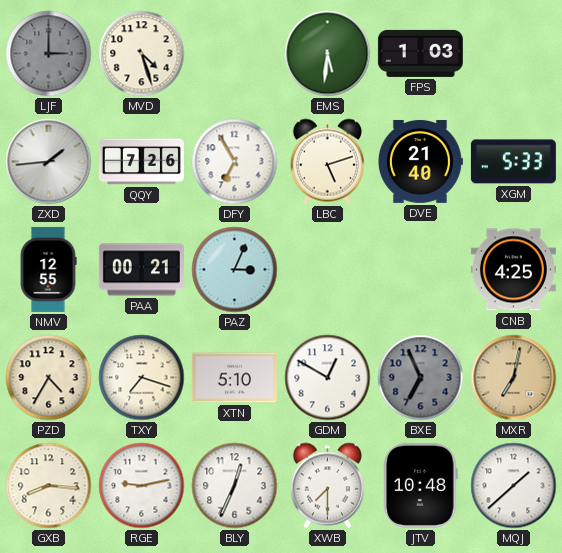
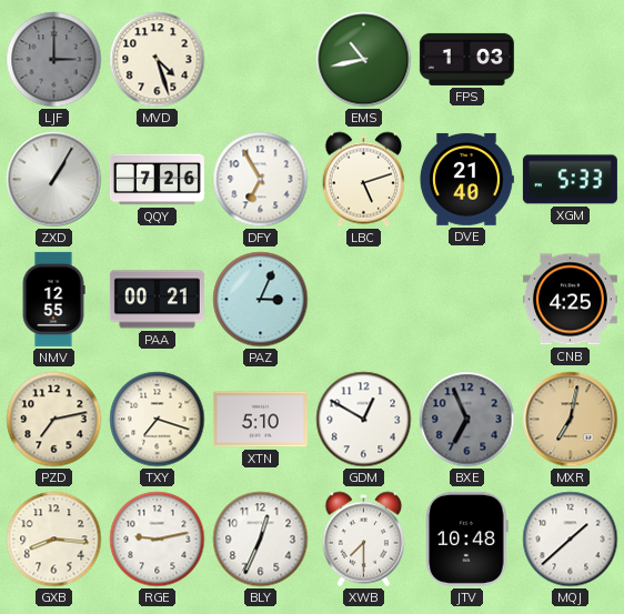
EMS: 5:31 -> 10:43
ZXD: 1:44 -> 1:05
PZD: 4:35 -> 7:13
